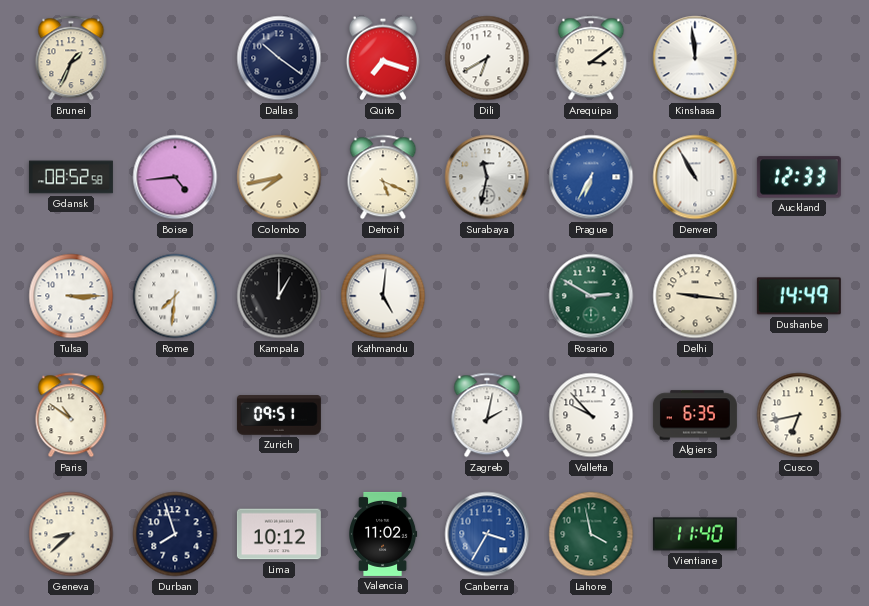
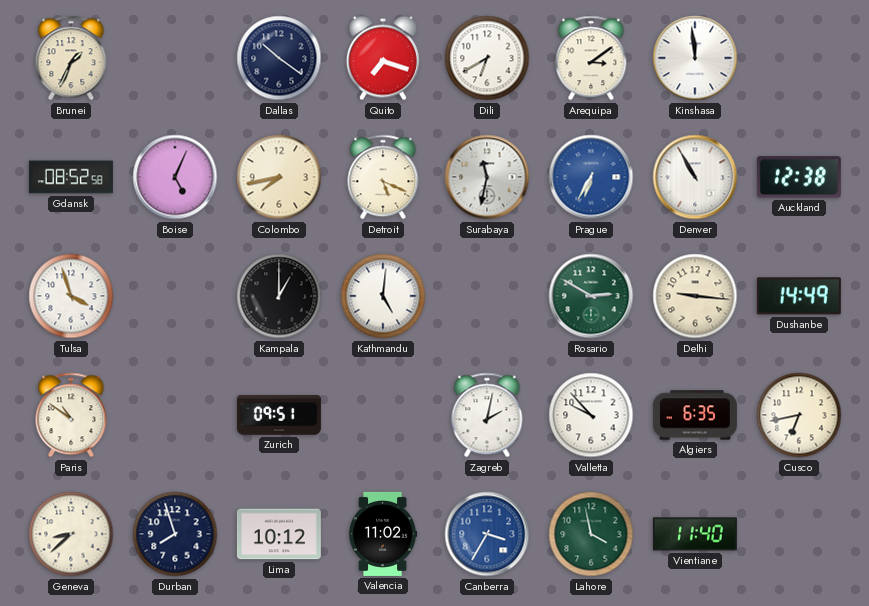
Boise: 4:44 -> 5:04
Auckland: 12:33 -> 12:38
Tulsa: 3:15 -> 3:57
Rome: 7:31 -> none
